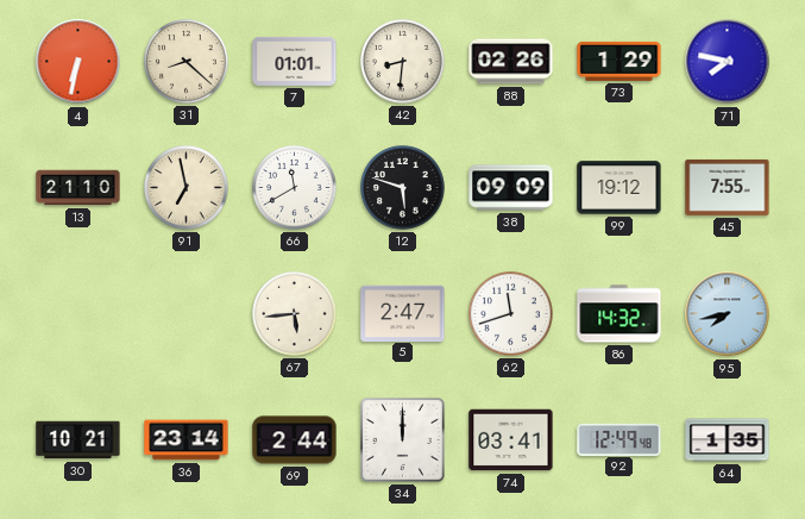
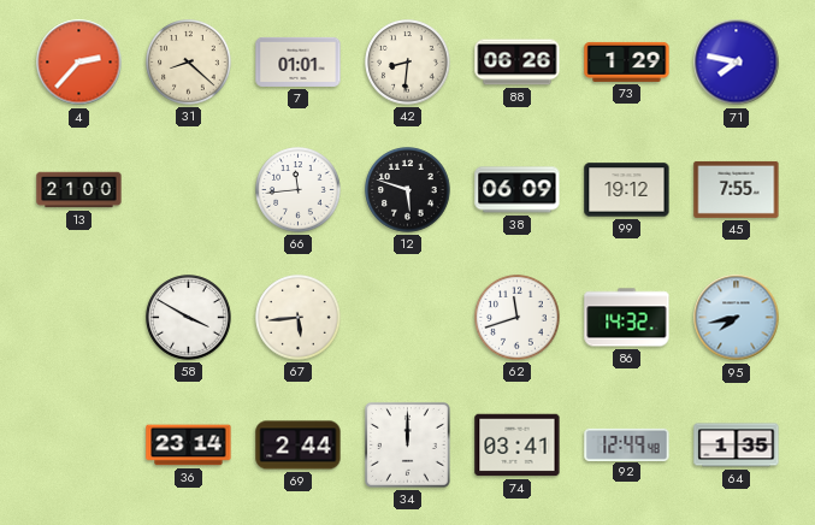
4: 6:32 -> 2:37
88: 02:26 -> 06:26
13: 21:10 -> 21:00
91: 6:58 -> none
66: 11:40 -> 11:44
38: 09:09 -> 06:09
58: none -> 3:50
5: 2:47 -> none
30: 10:21 -> none
